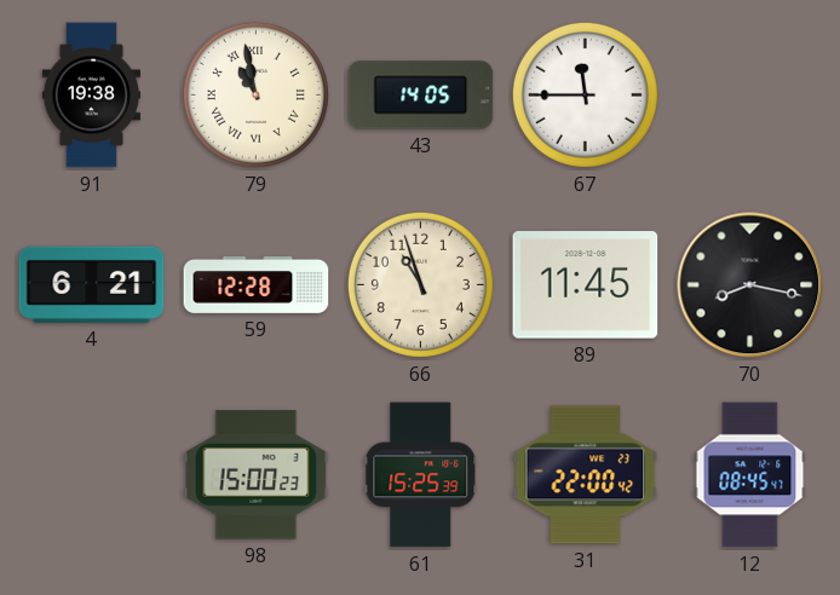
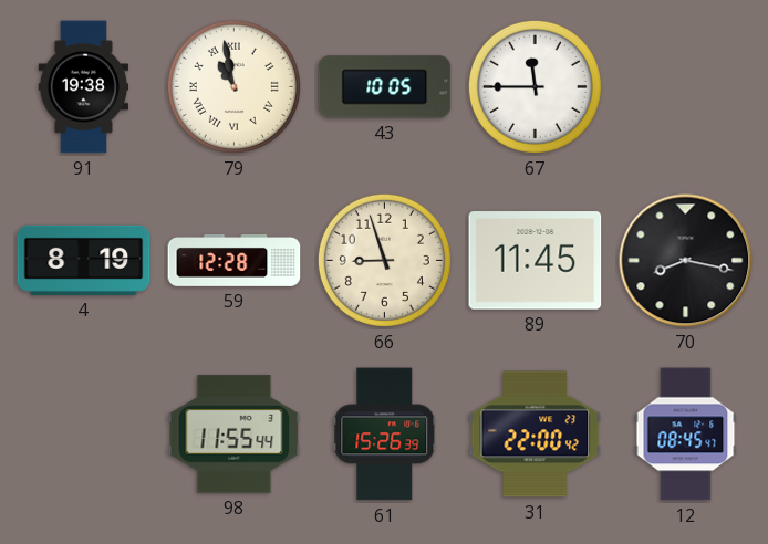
43: 14:05 -> 10:05
4: 6:21 -> 8:19
66: 10:57 -> 8:57
98: 15:00 -> 11:55
61: 15:25 -> 15:26
